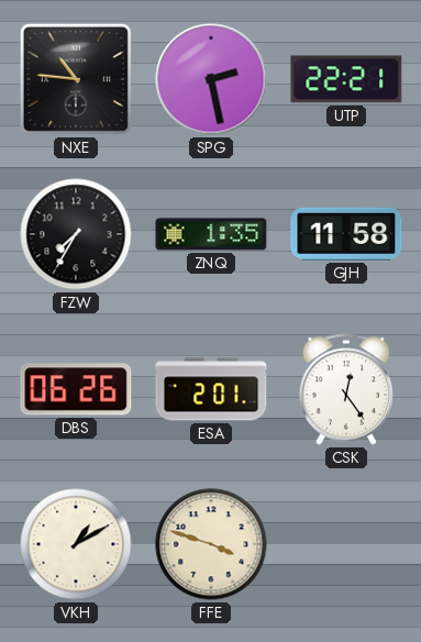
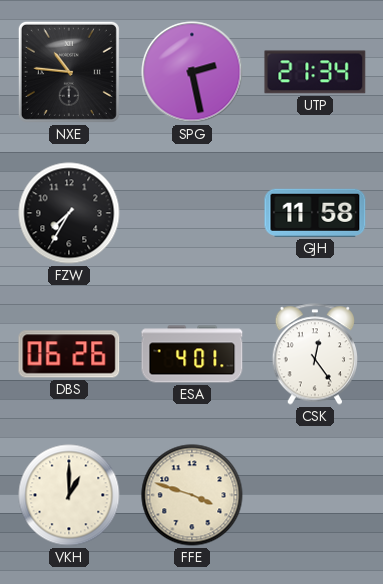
UTP: 22:21 -> 21:34
ZNQ: 1:35 -> none
ESA: 2:01 -> 4:01
VKH: 1:10 -> 1:00
